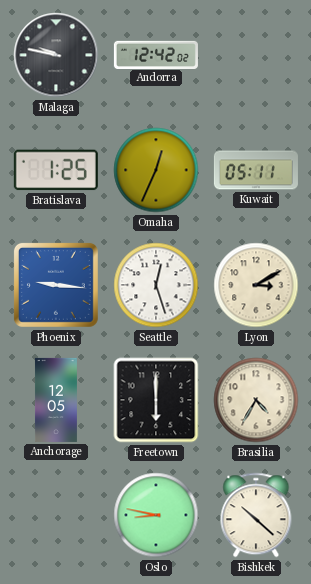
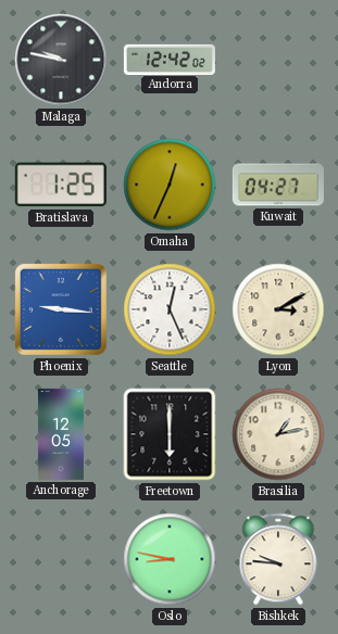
Kuwait: 05:11 -> 04:27
Seattle: 12:27 -> 12:26
Brasilia: 4:35 -> 1:13
Bishkek: 10:22 -> 9:46
